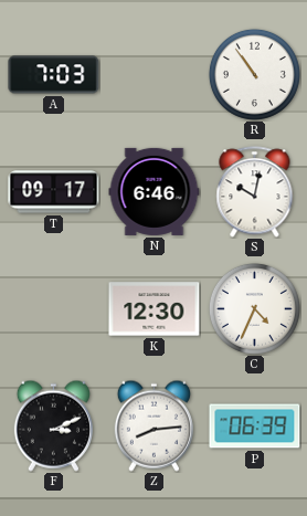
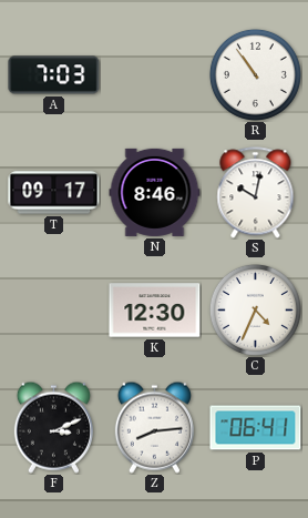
N: 6:46 -> 8:46
P: 06:39 -> 06:41
